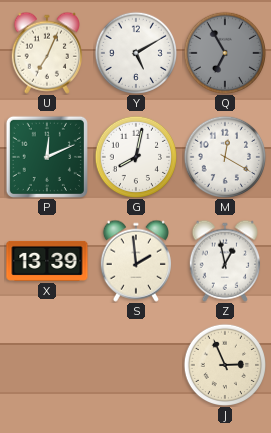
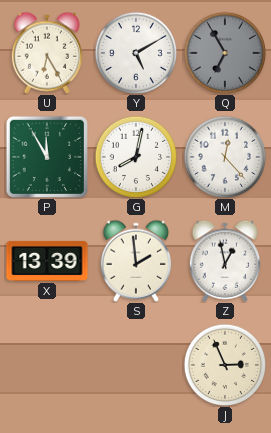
U: 7:04 -> 6:25
P: 12:11 -> 11:55
M: 12:20 -> 12:23
